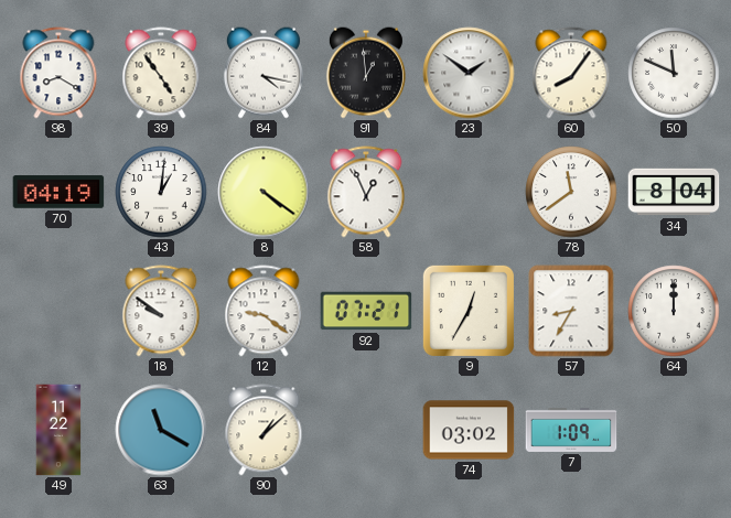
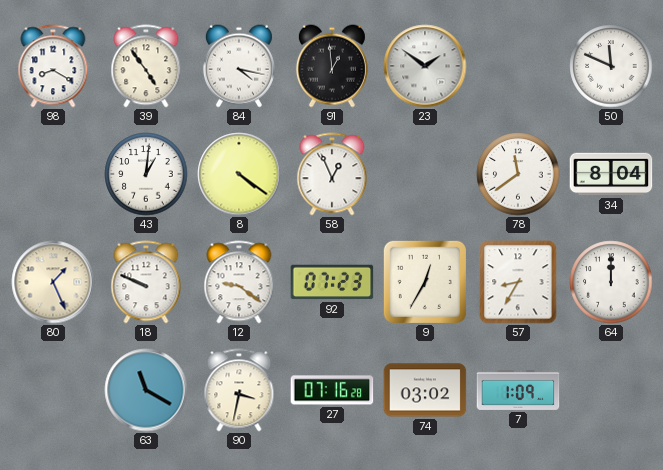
60: 8:06 -> none
70: 04:19 -> none
80: none -> 1:26
18: 9:51 -> 9:49
92: 07:21 -> 07:23
49: 11:22 -> none
90: 1:08 -> 3:32
27: none -> 07:16
